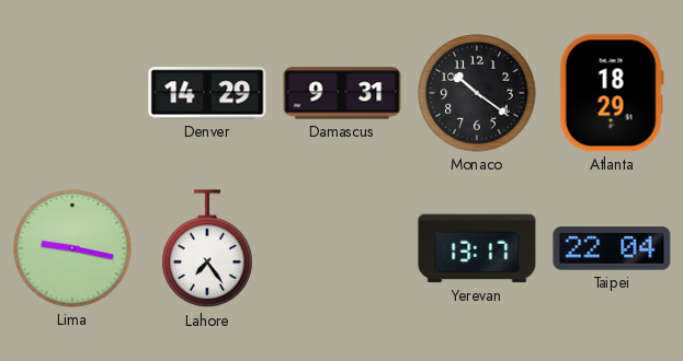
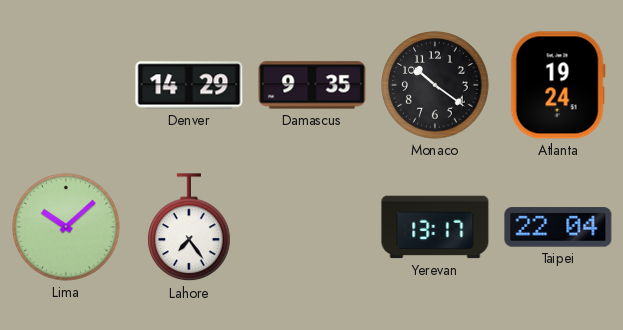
Damascus: 9:31 -> 9:35
Atlanta: 18:29 -> 19:24
Lima: 9:17 -> 10:08
